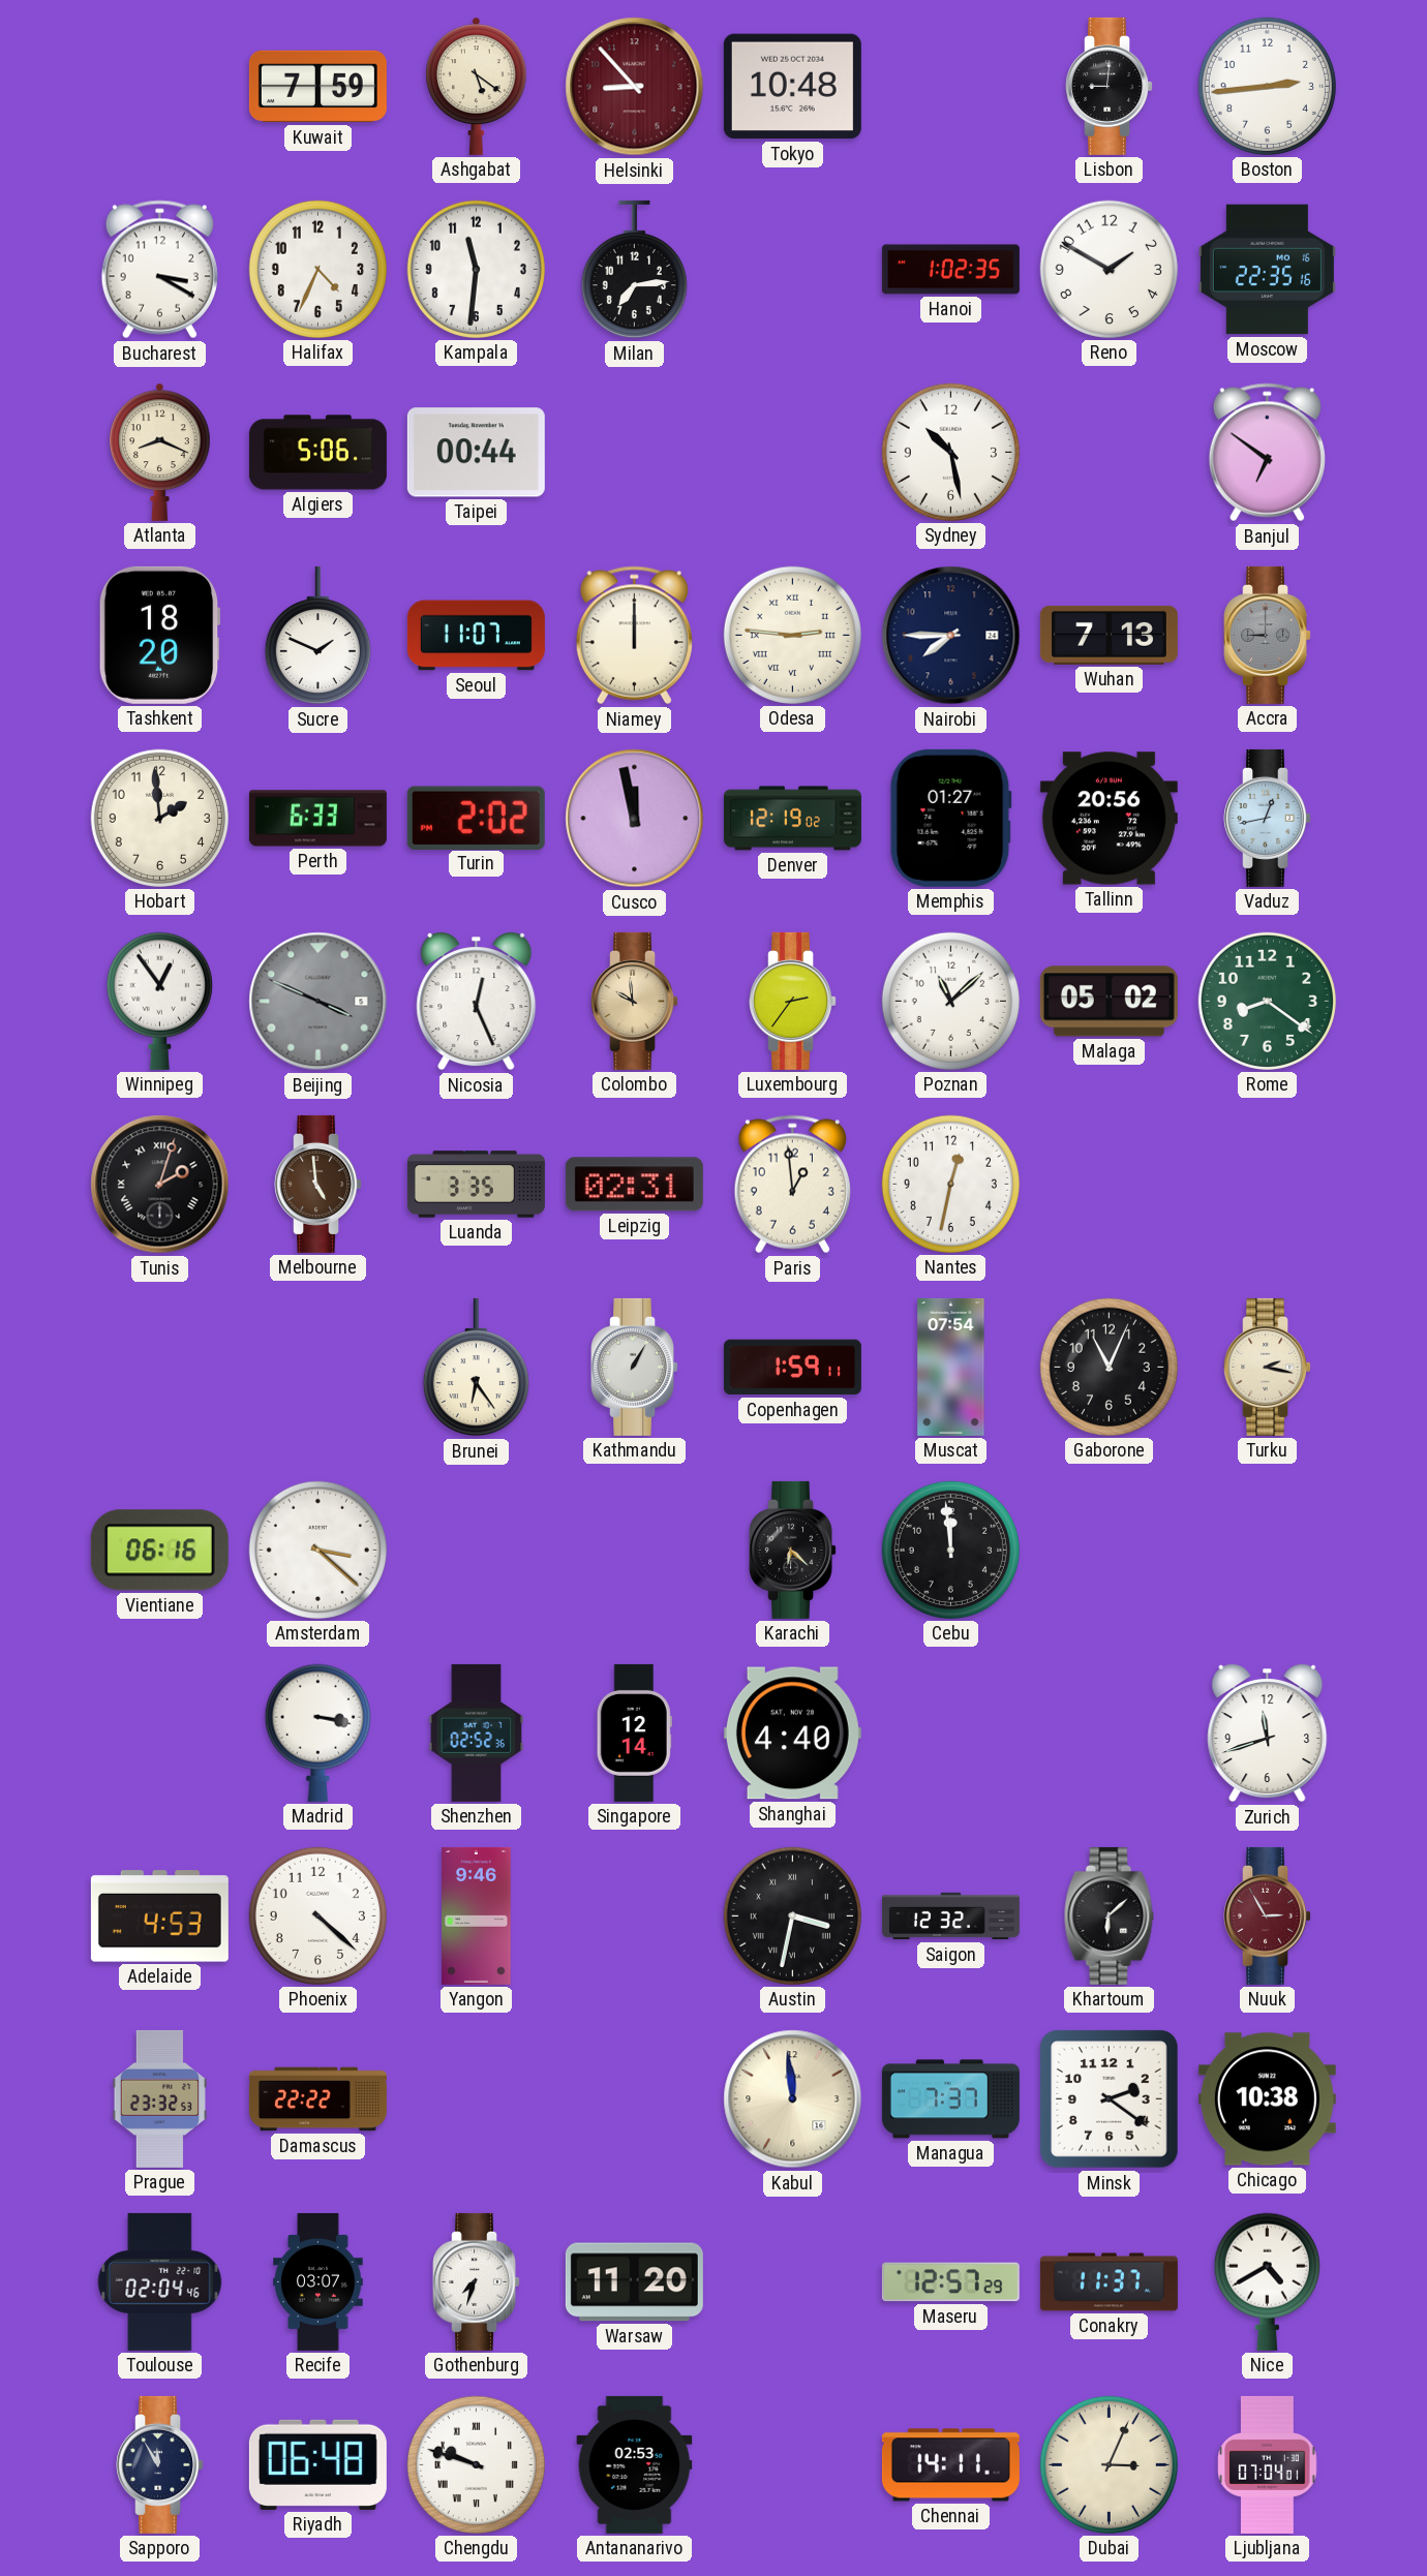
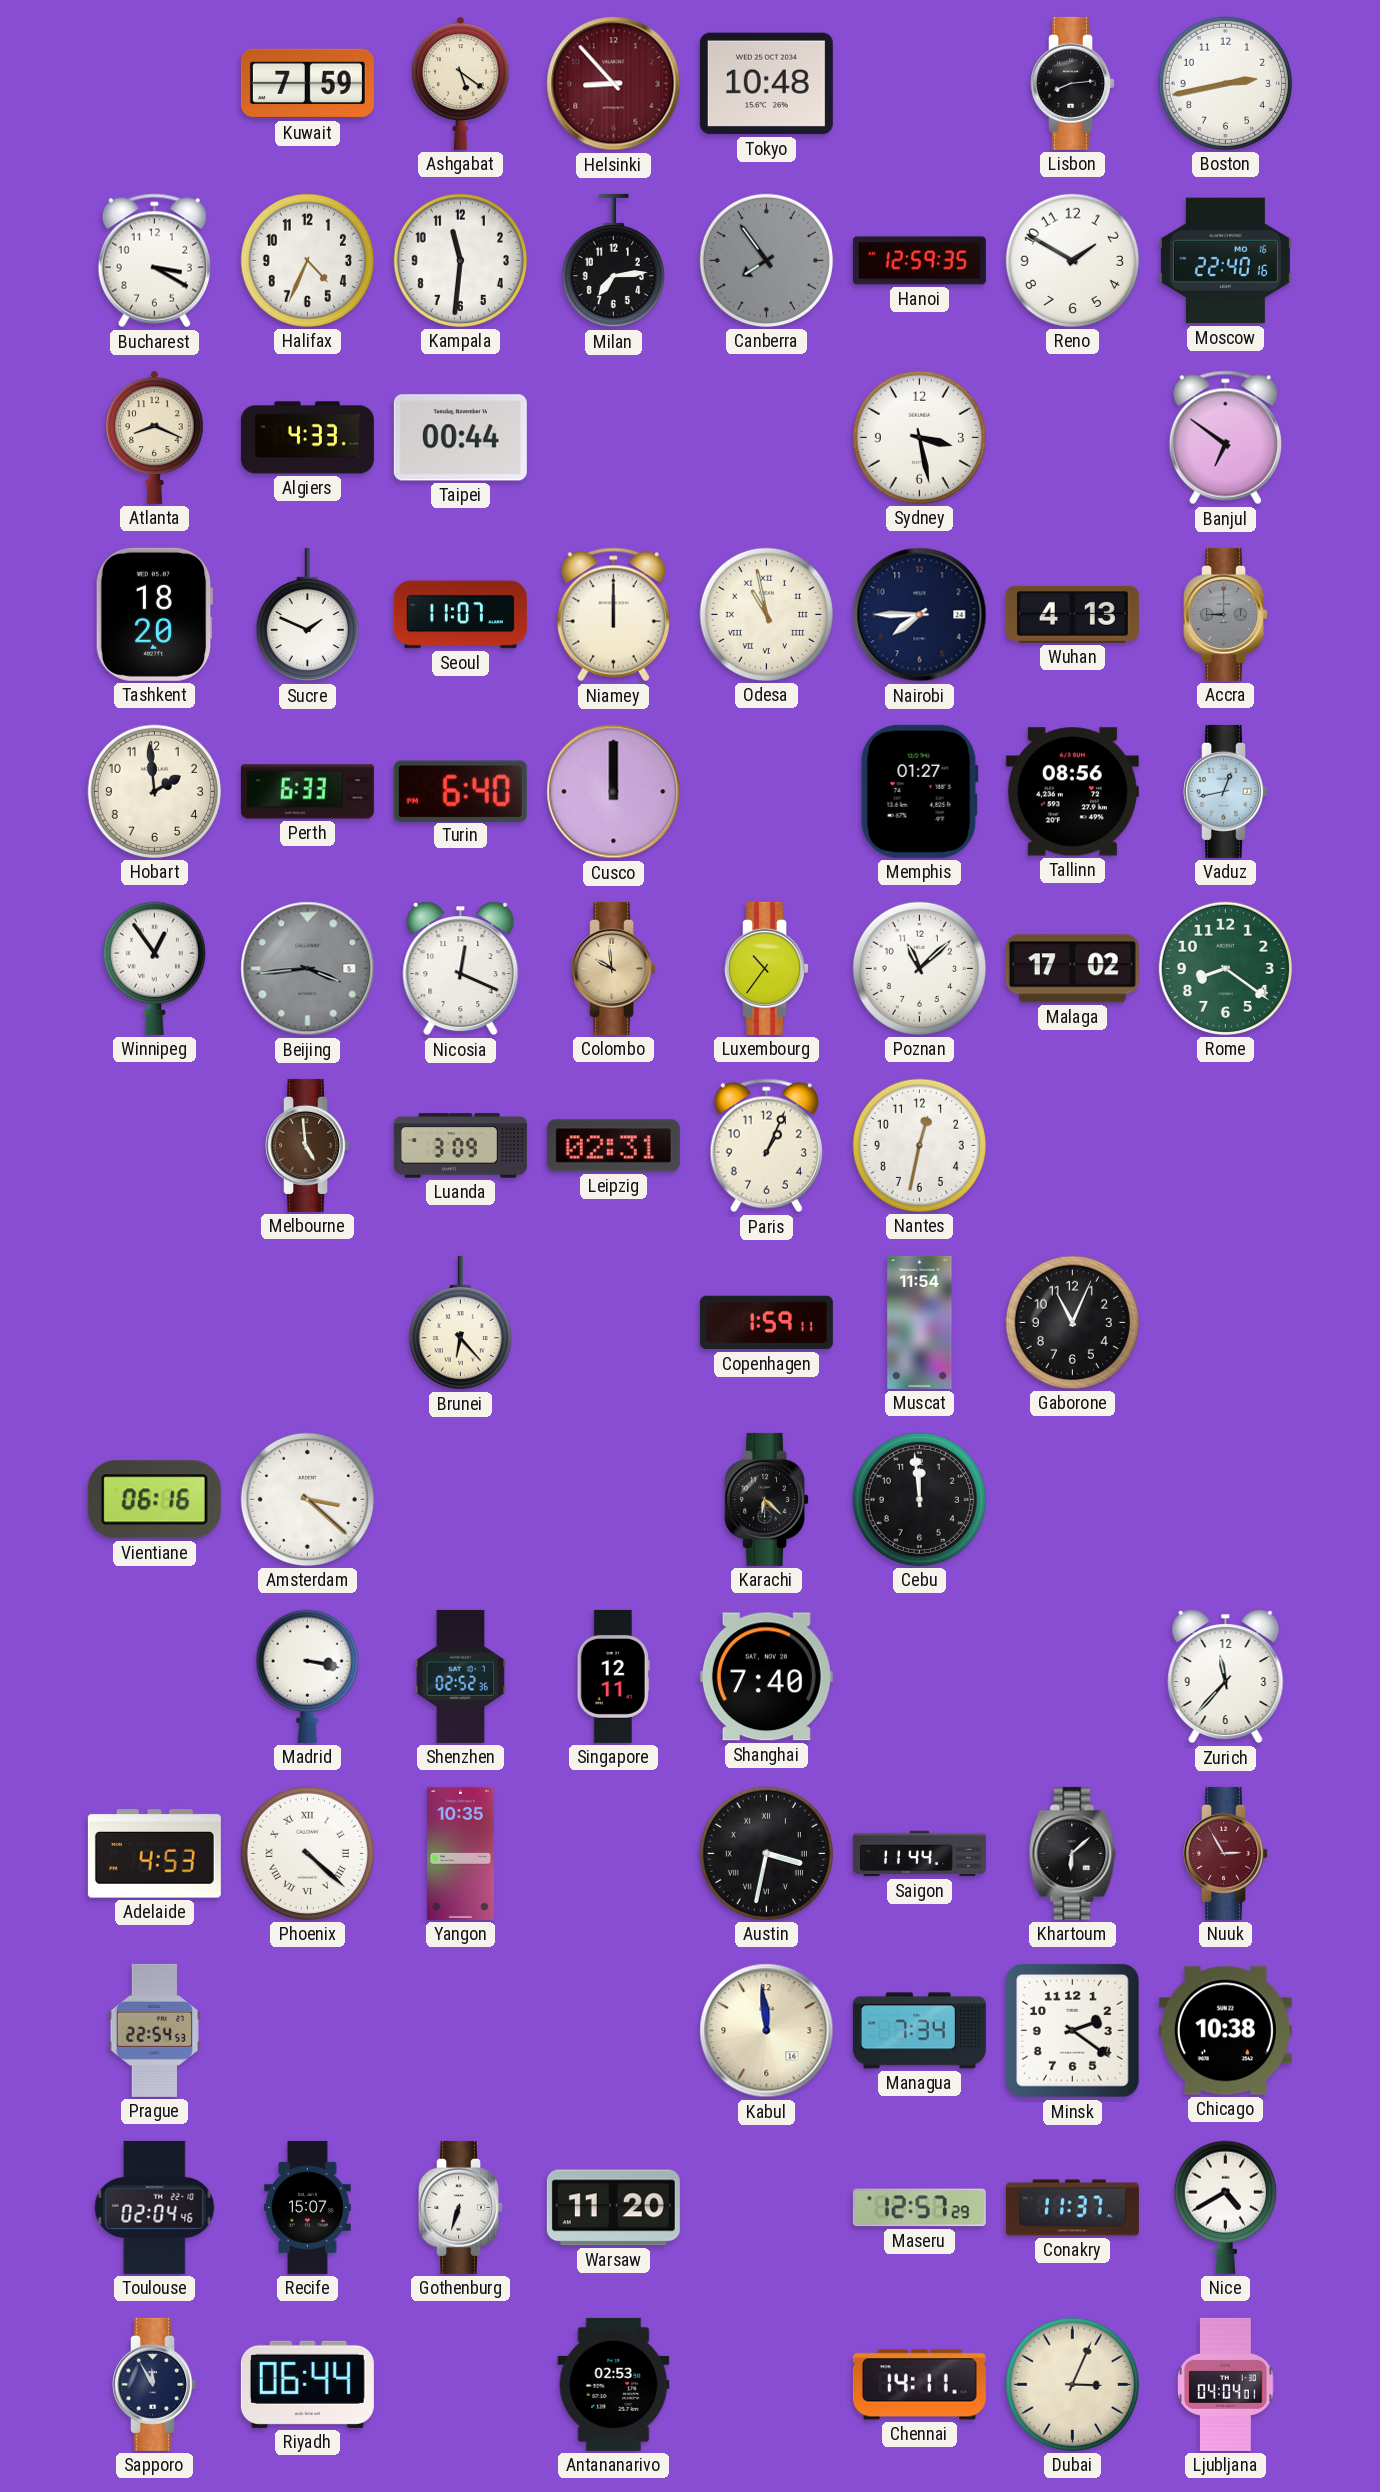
Lisbon: 9:01 -> 8:14
Boston: 2:44 -> 2:43
Canberra: none -> 7:54
Hanoi: 1:02 -> 12:59
Moscow: 22:35 -> 22:40
Algiers: 5:06 -> 4:33
Sydney: 10:28 -> 3:28
Odesa: 2:46 -> 10:58
Wuhan: 7:13 -> 4:13
Turin: 2:02 -> 6:40
Cusco: 11:58 -> 12:00
Denver: 12:19 -> none
Tallinn: 20:56 -> 08:56
Beijing: 3:49 -> 3:44
Nicosia: 12:26 -> 12:19
Luxembourg: 2:36 -> 10:36
Malaga: 05:02 -> 17:02
Tunis: 2:03 -> none
Luanda: 3:35 -> 3:09
Paris: 12:59 -> 1:04
Brunei: 6:24 -> 6:23
Kathmandu: 1:05 -> none
Muscat: 07:54 -> 11:54
Turku: 2:17 -> none
Singapore: 12:14 -> 12:11
Shanghai: 4:40 -> 7:40
Zurich: 11:42 -> 11:37
Phoenix numerals: Arabic -> Roman
Yangon: 9:46 -> 10:35
Saigon: 12:32 -> 11:44
Prague: 23:32 -> 22:54
Damascus: 22:22 -> none
Managua: 7:37 -> 7:34
Recife: 03:07 -> 15:07
Gothenburg: 7:33 -> 6:33
Riyadh: 06:48 -> 06:44
Chengdu: 9:48 -> none
Ljubljana: 07:04 -> 04:04
